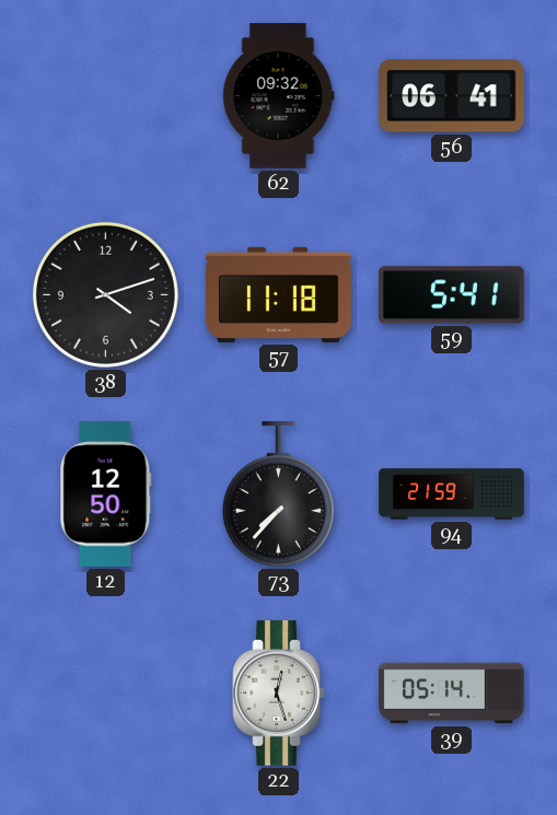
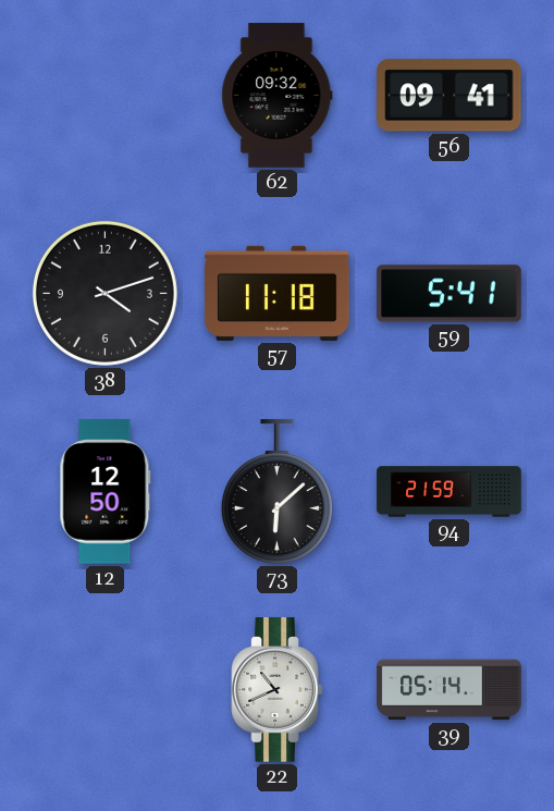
56: 06:41 -> 09:41
73: 7:37 -> 6:08
22: 12:27 -> 10:41
